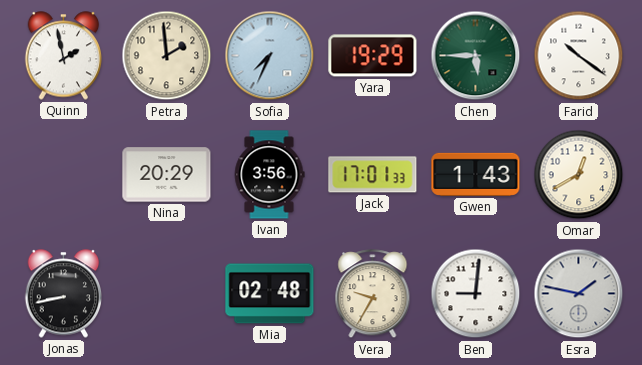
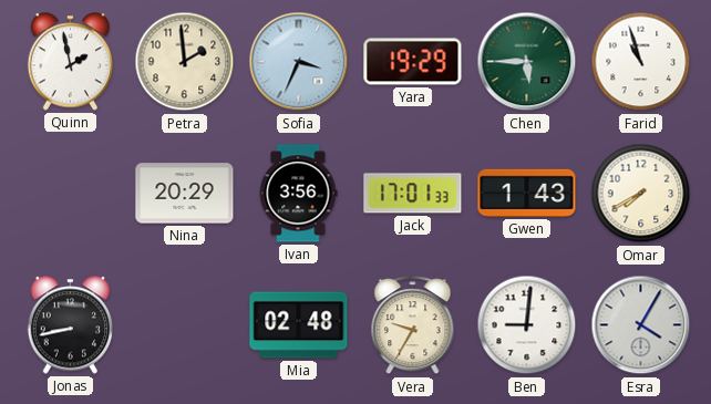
Sofia: 7:34 -> 3:34
Farid: 10:21 -> 10:57
Omar: 12:40 -> 7:40
Esra: 1:47 -> 4:05
